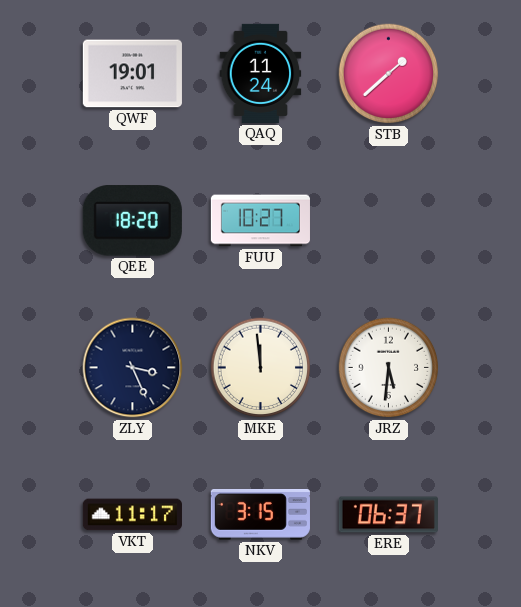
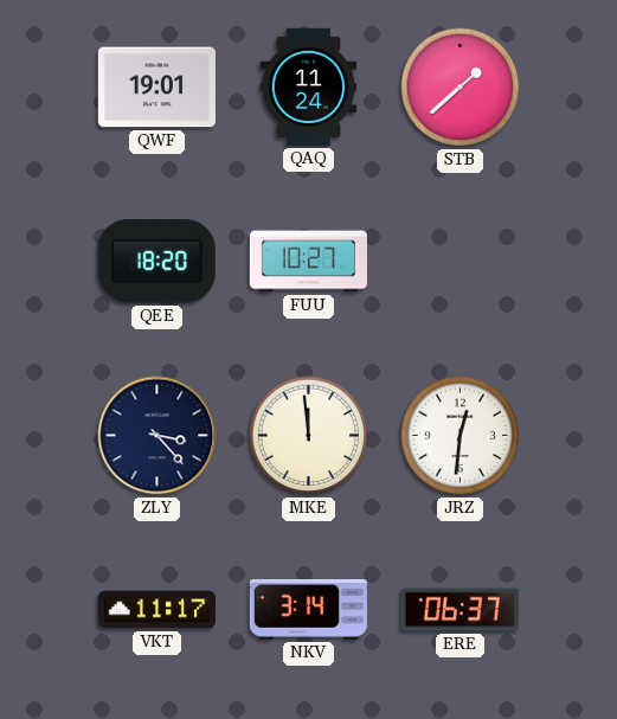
ZLY: 3:26 -> 3:23
JRZ: 5:31 -> 12:31
NKV: 3:15 -> 3:14
